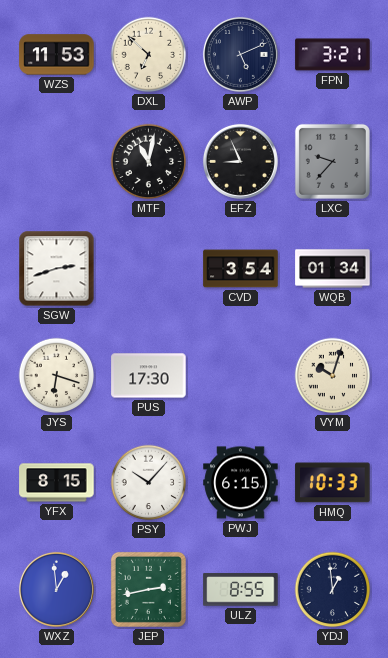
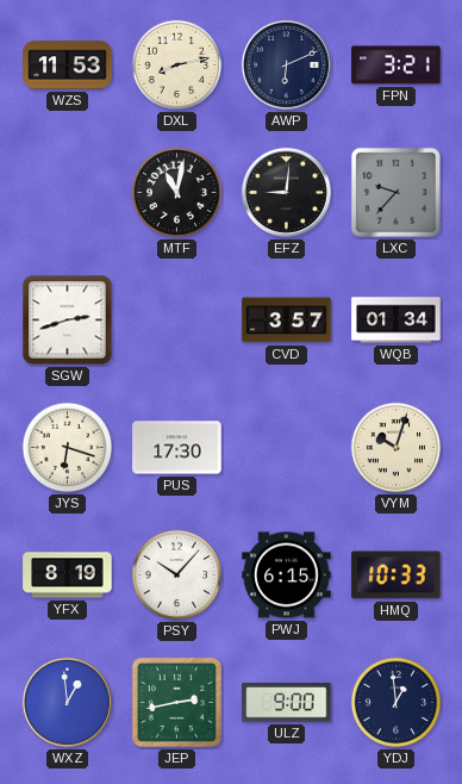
DXL: 6:52 -> 8:13
AWP: 5:11 -> 6:11
EFZ: 8:56 -> 9:01
CVD: 3:54 -> 3:57
YFX: 8:15 -> 8:19
ULZ: 8:55 -> 9:00
